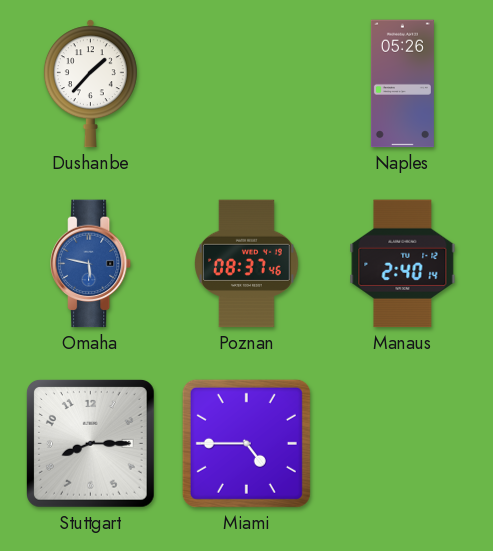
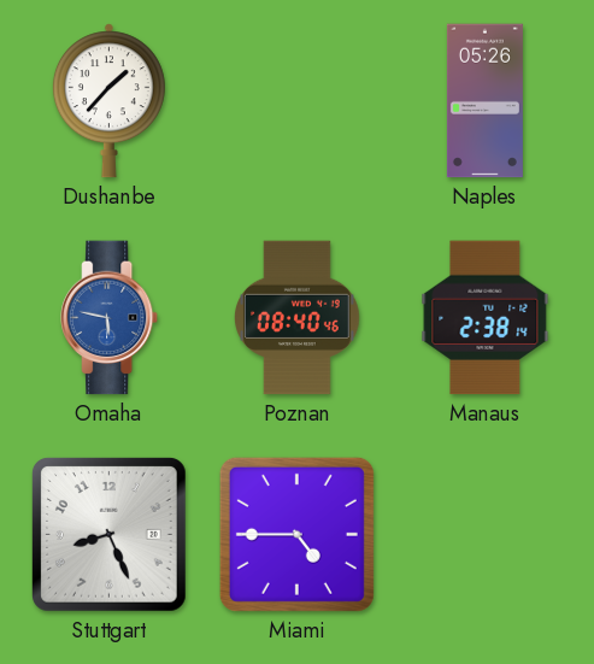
Poznan: 08:37 -> 08:40
Manaus: 2:40 -> 2:38
Stuttgart: 8:15 -> 8:26
